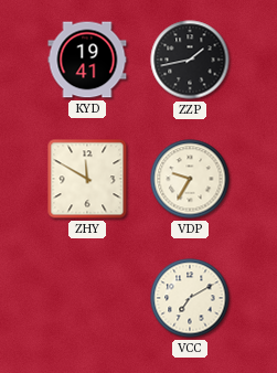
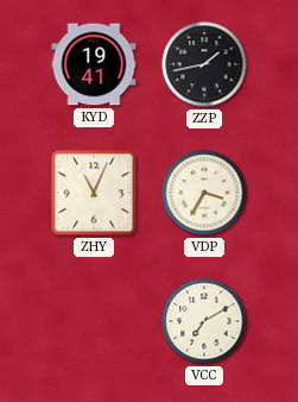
ZHY: 11:50 -> 11:04
VDP: 9:35 -> 3:35
